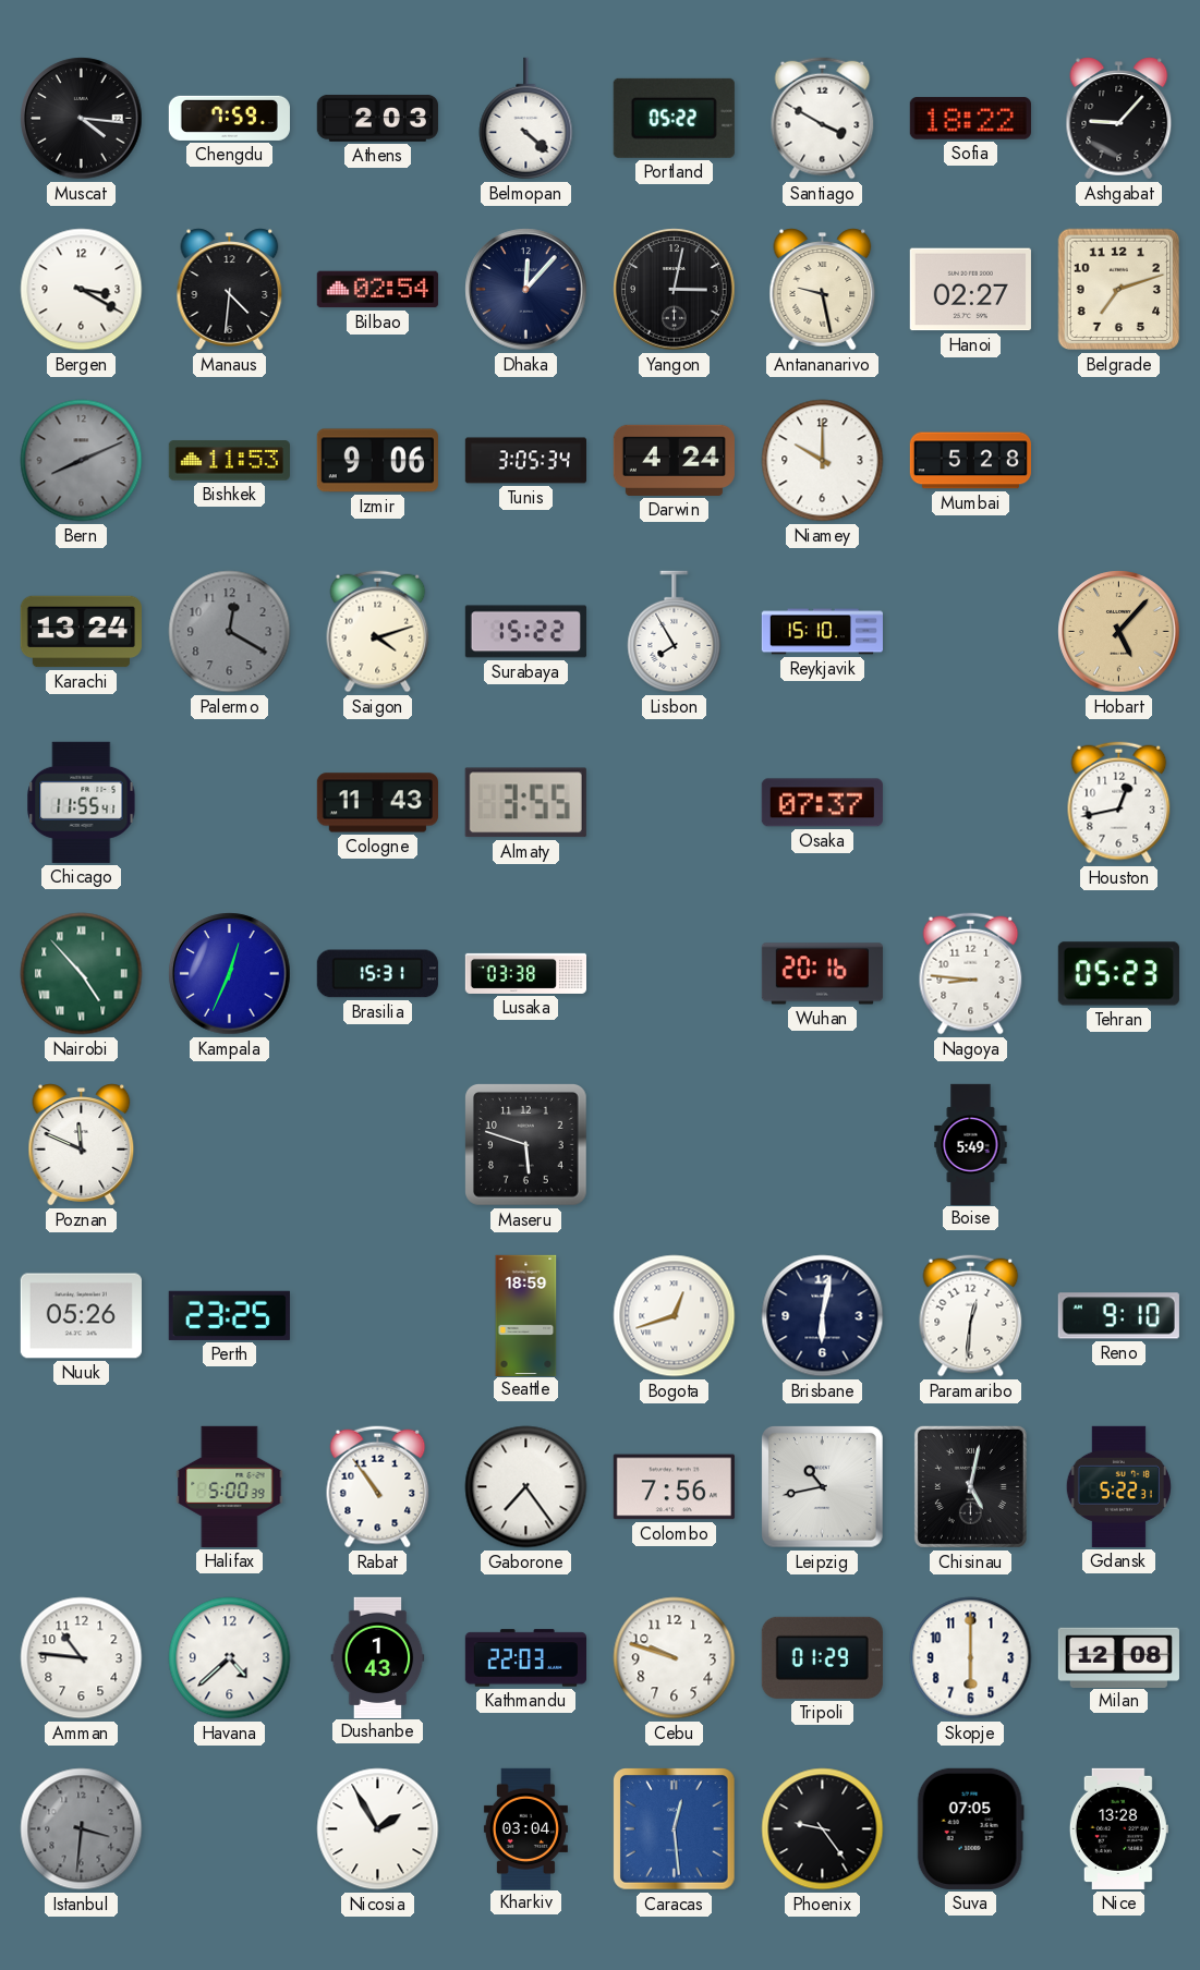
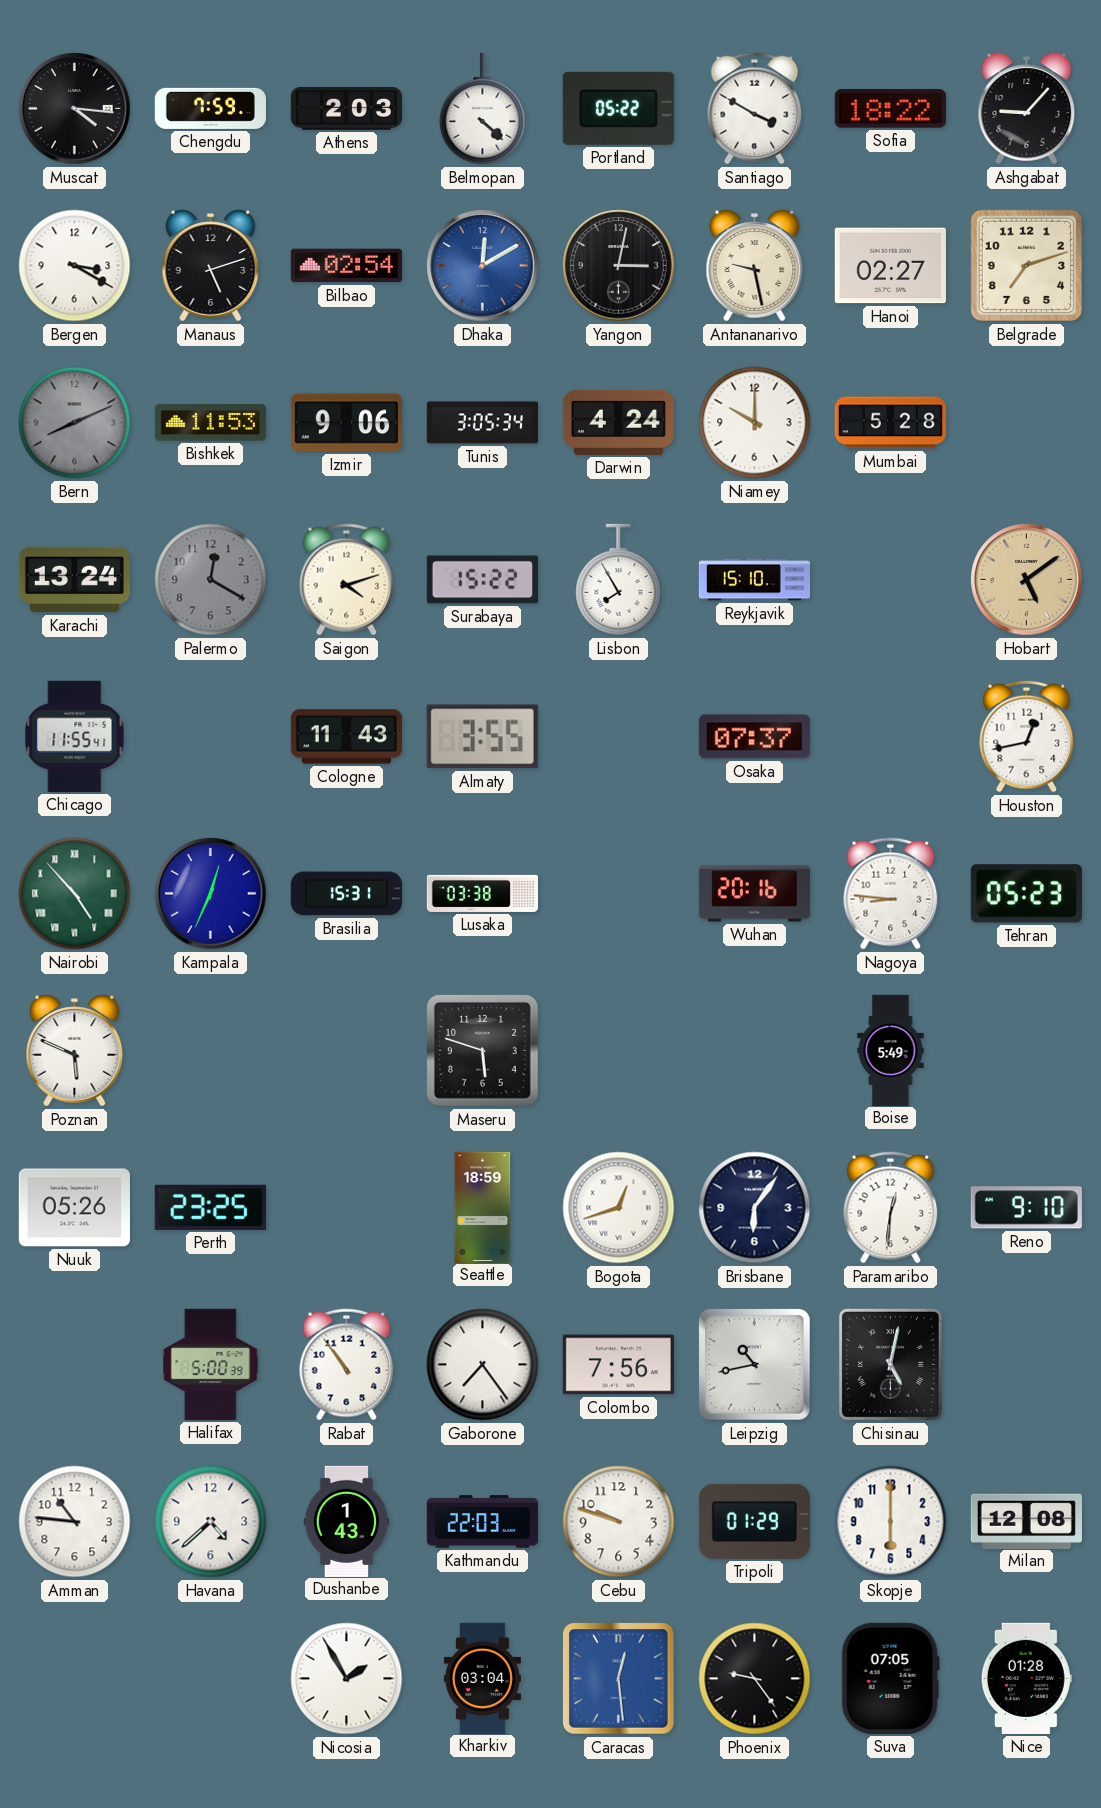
Manaus: 4:31 -> 5:12
Dhaka: 12:07 -> 12:10
Dhaka dial: navy -> blue
Hobart: 5:07 -> 5:09
Poznan: 11:49 -> 5:49
Brisbane: 6:02 -> 6:06
Gdansk: 5:22 -> none
Istanbul: 3:31 -> none
Nice: 13:28 -> 01:28
